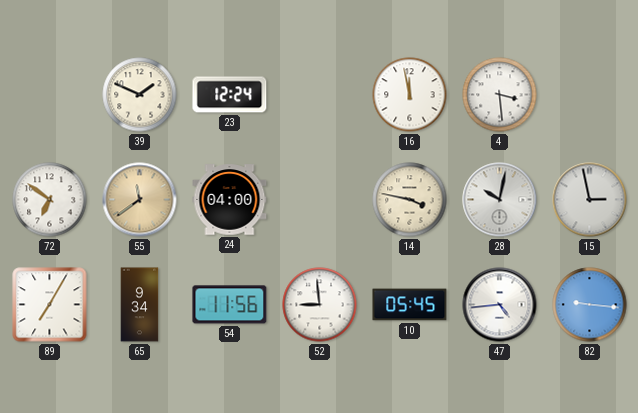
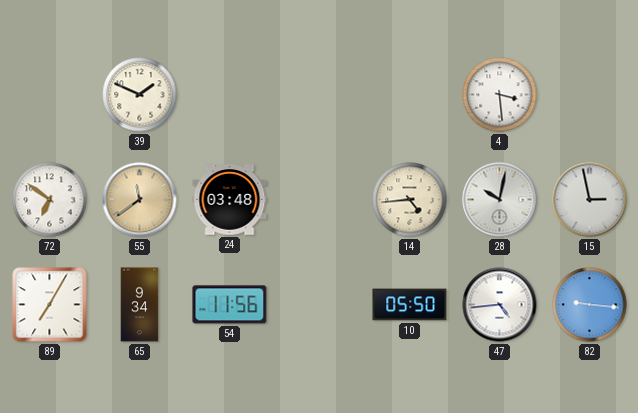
23: 12:24 -> none
16: 11:58 -> none
24: 04:00 -> 03:48
14: 3:47 -> 4:44
52: 8:59 -> none
10: 05:45 -> 05:50
